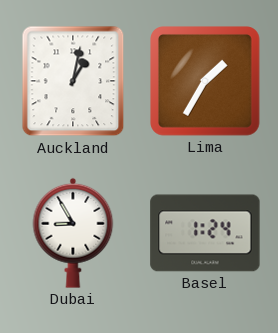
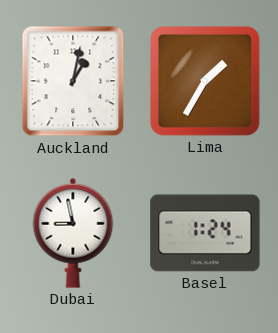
Dubai: 8:55 -> 8:58
